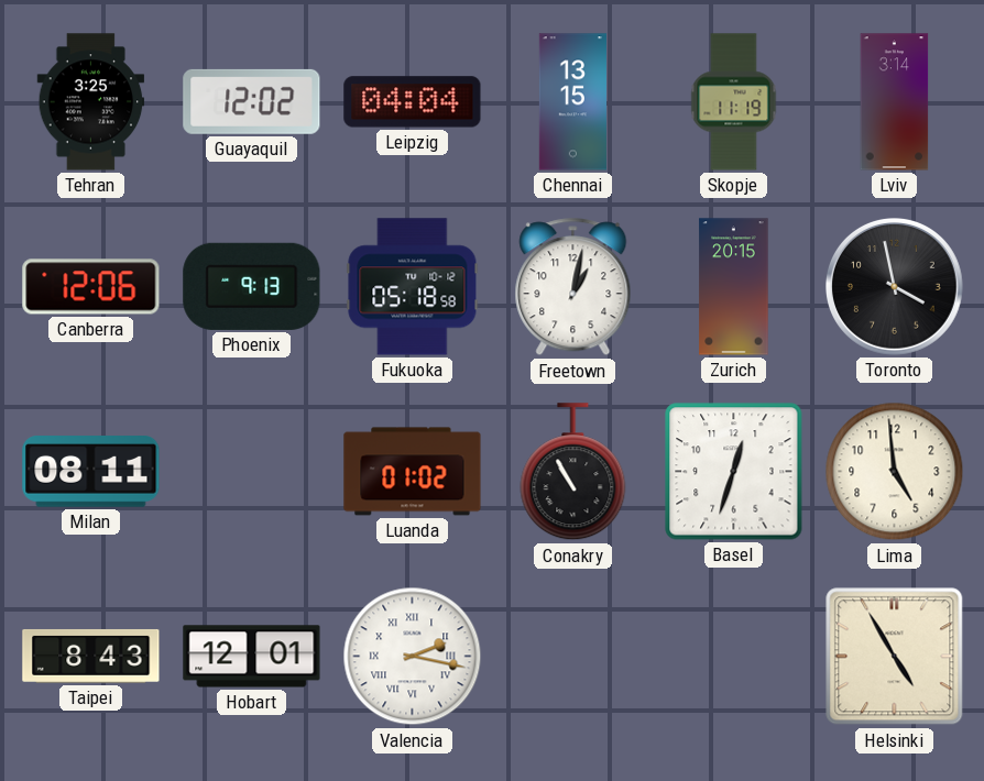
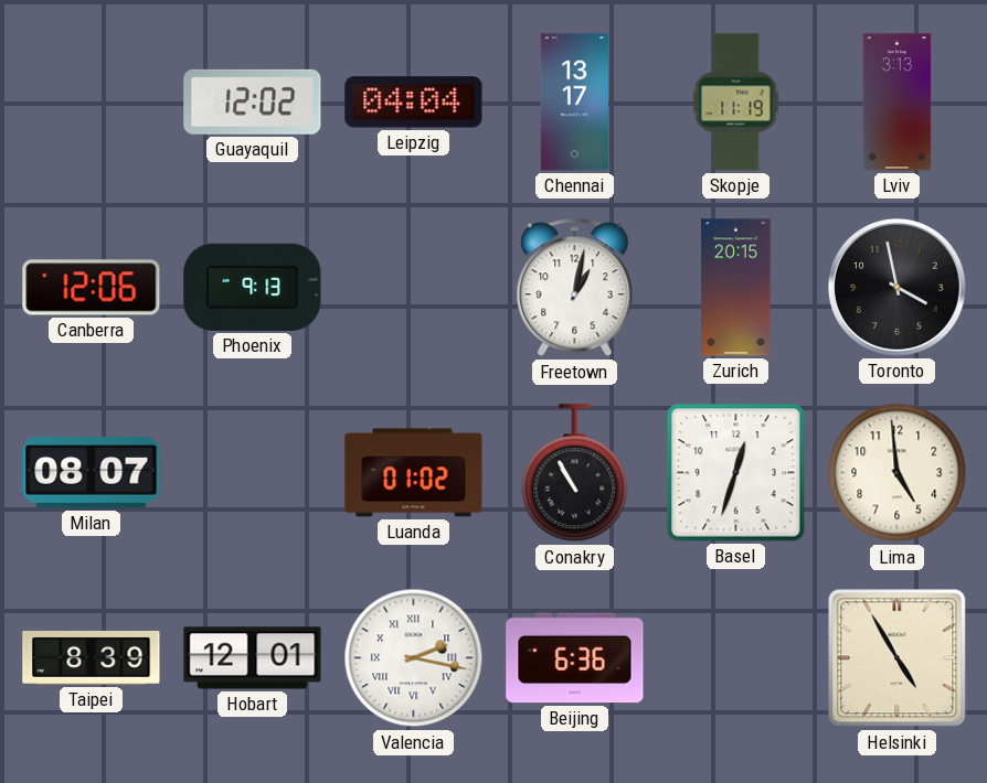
Tehran: 3:25 -> none
Chennai: 13:15 -> 13:17
Lviv: 3:14 -> 3:13
Fukuoka: 05:18 -> none
Milan: 08:11 -> 08:07
Taipei: 8:43 -> 8:39
Beijing: none -> 6:36
